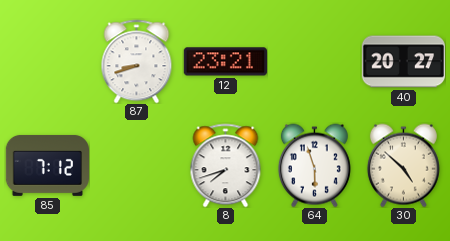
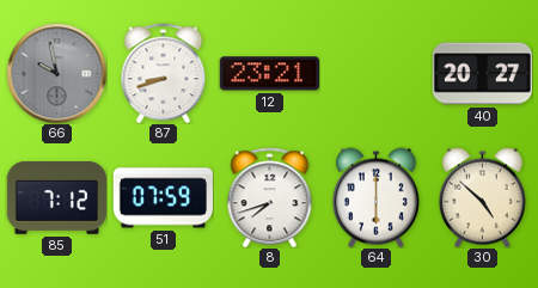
66: none -> 9:58
51: none -> 07:59
64: 5:57 -> 6:00
